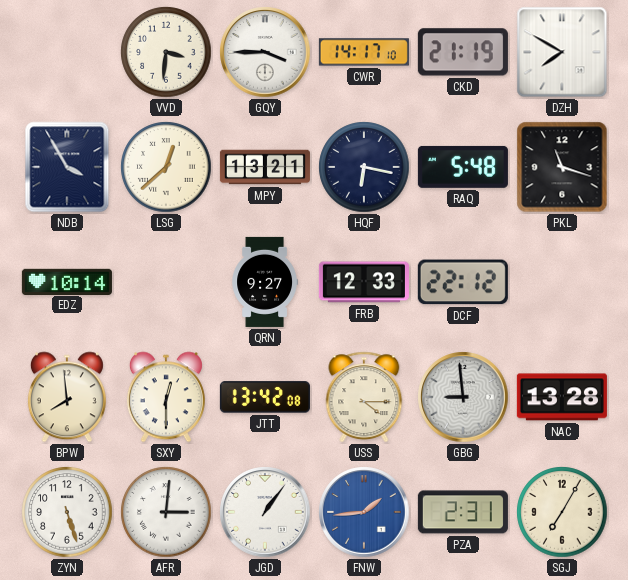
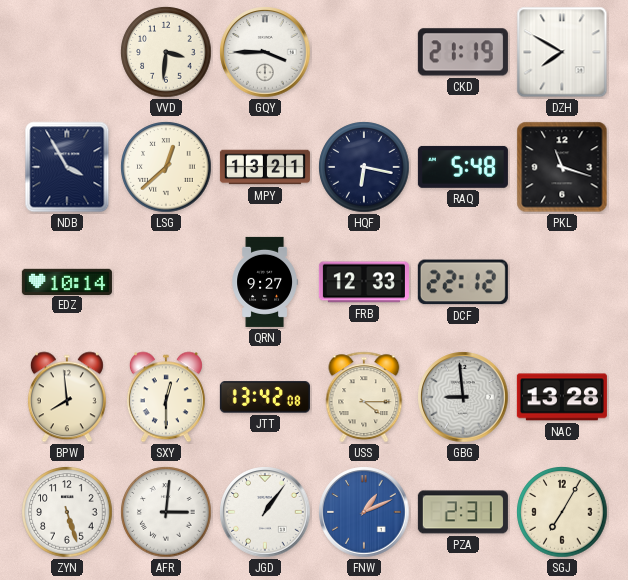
CWR: 14:17 -> none
FNW: 1:44 -> 1:11
